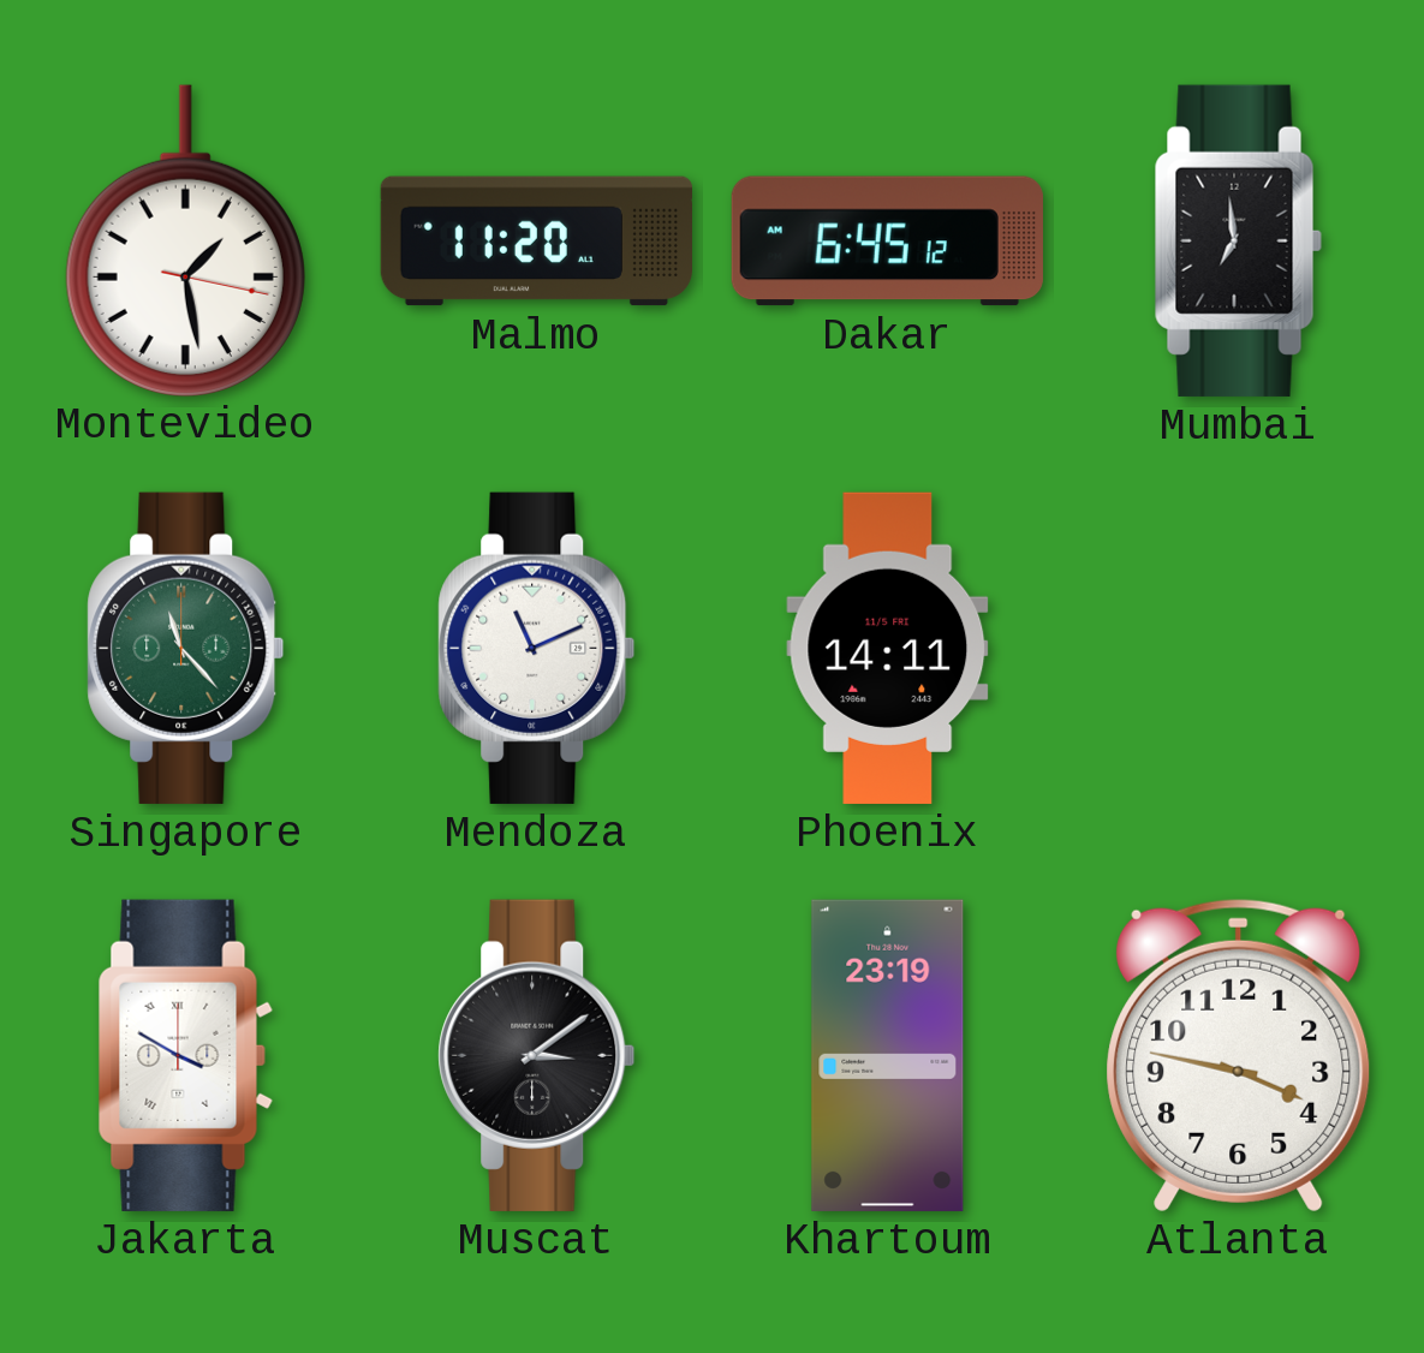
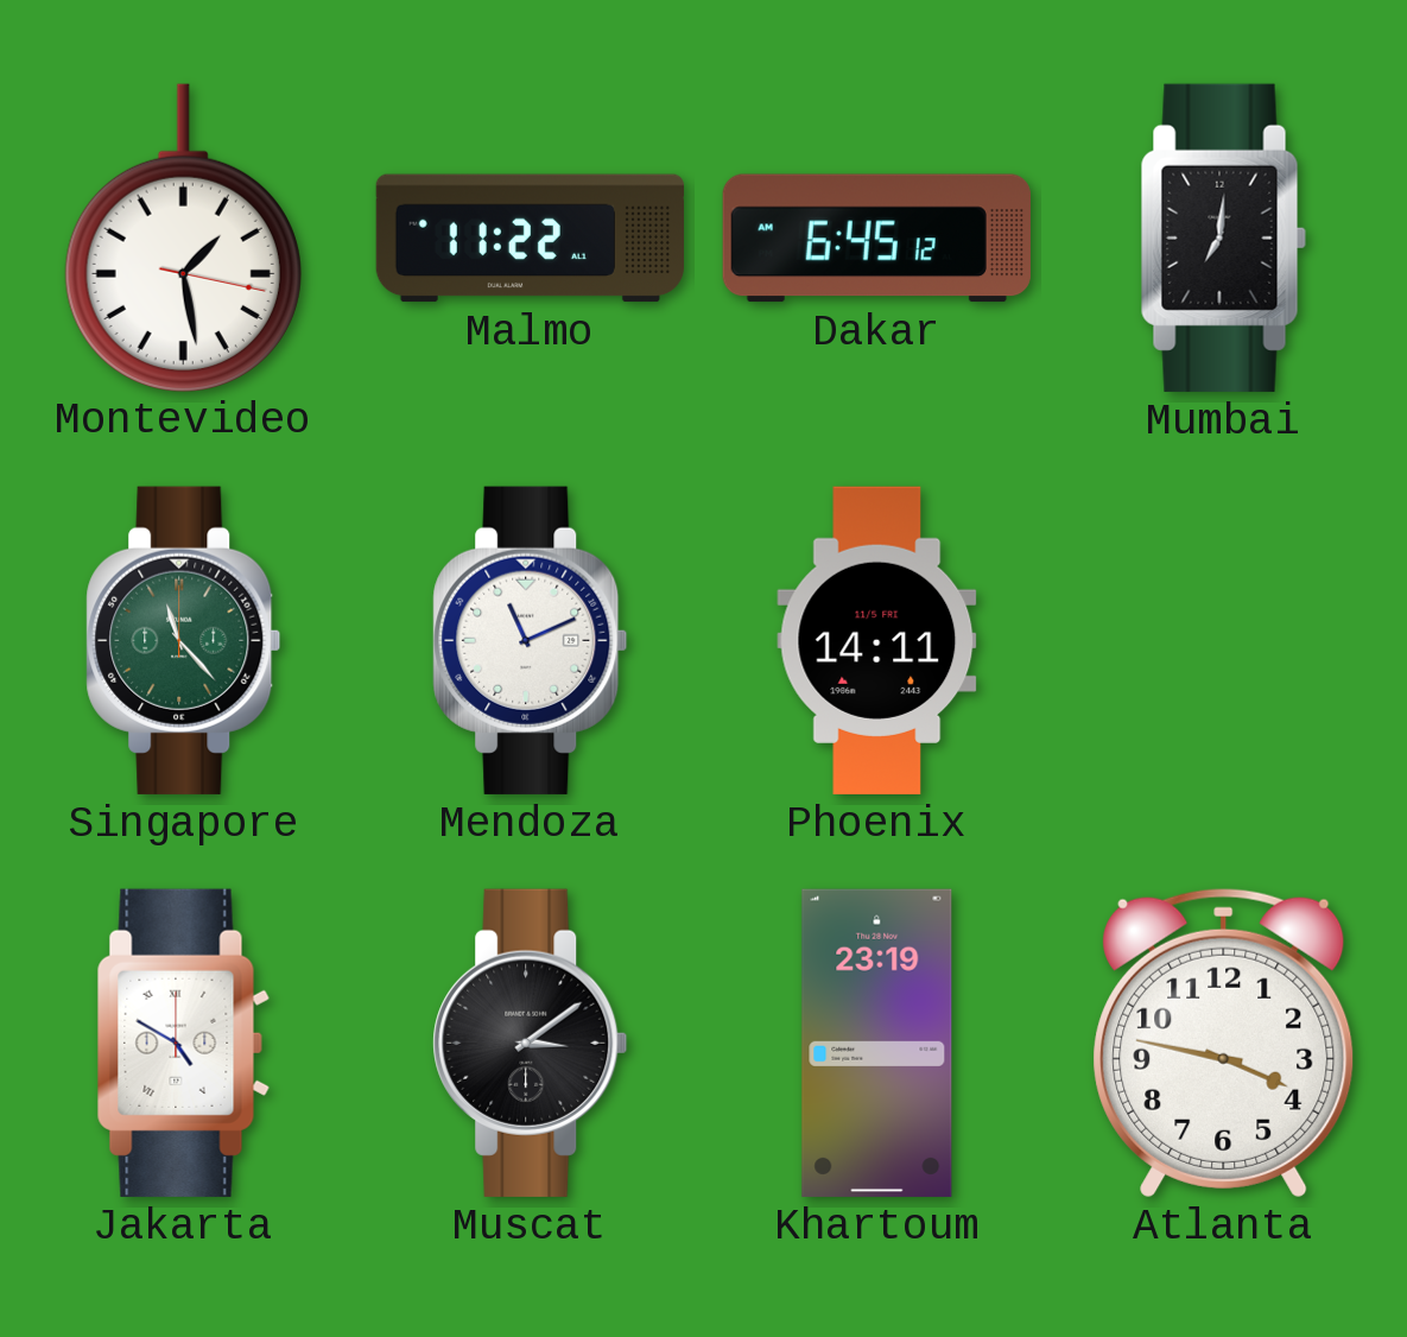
Malmo: 11:20 -> 11:22
Mumbai: 6:59 -> 7:01
Jakarta: 3:50 -> 4:50
